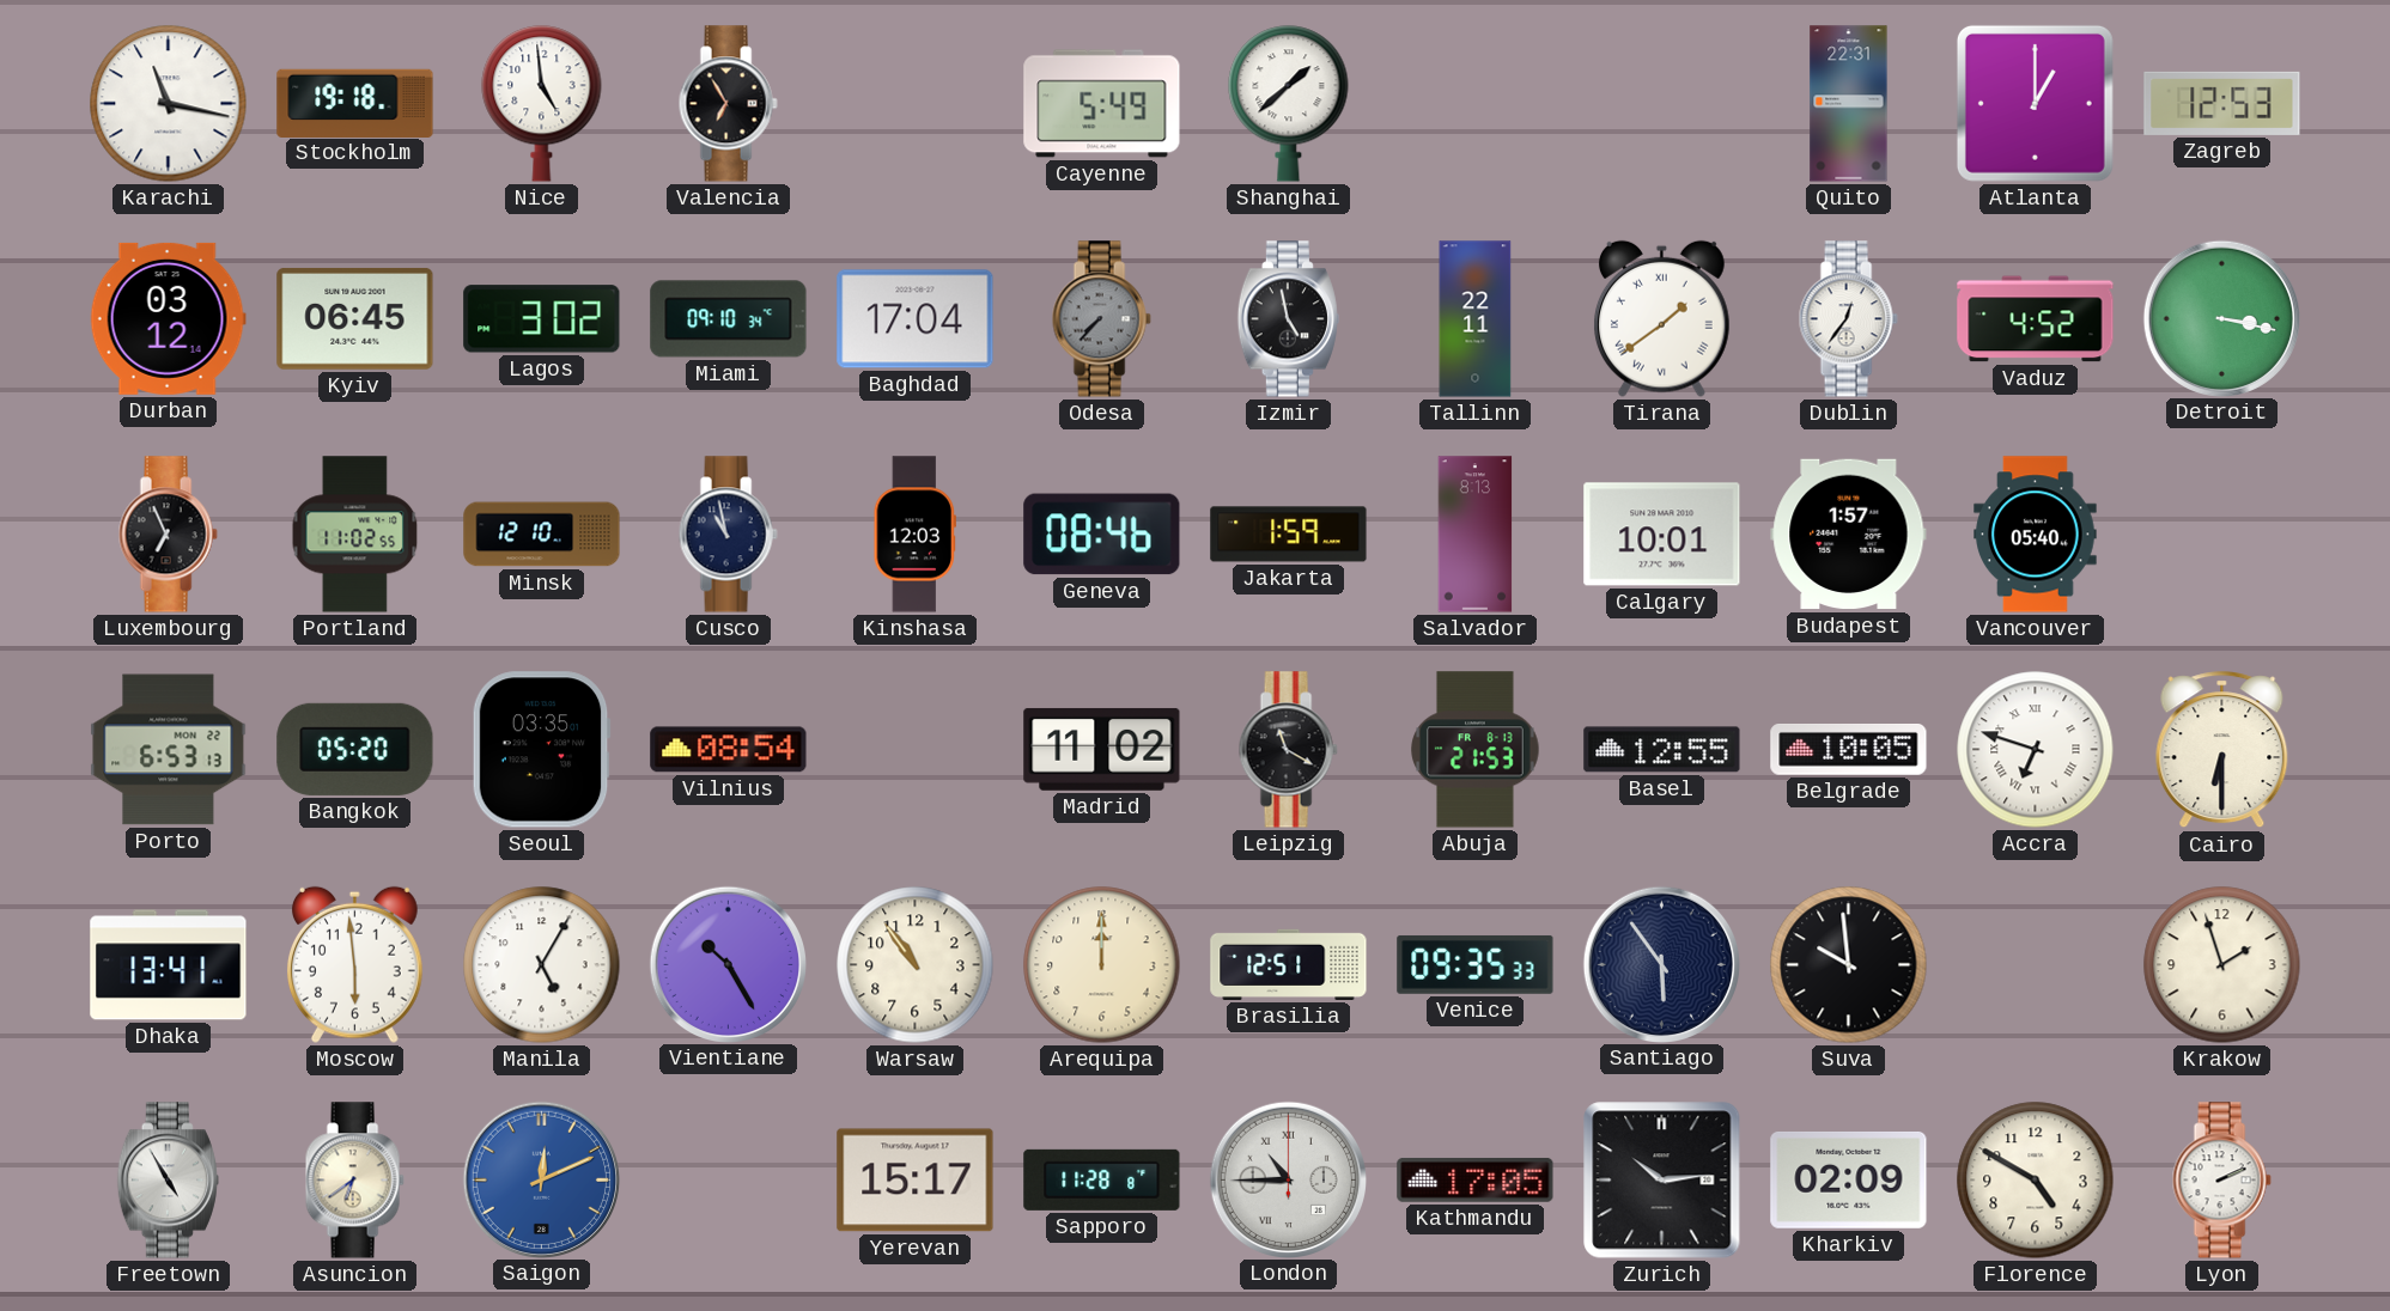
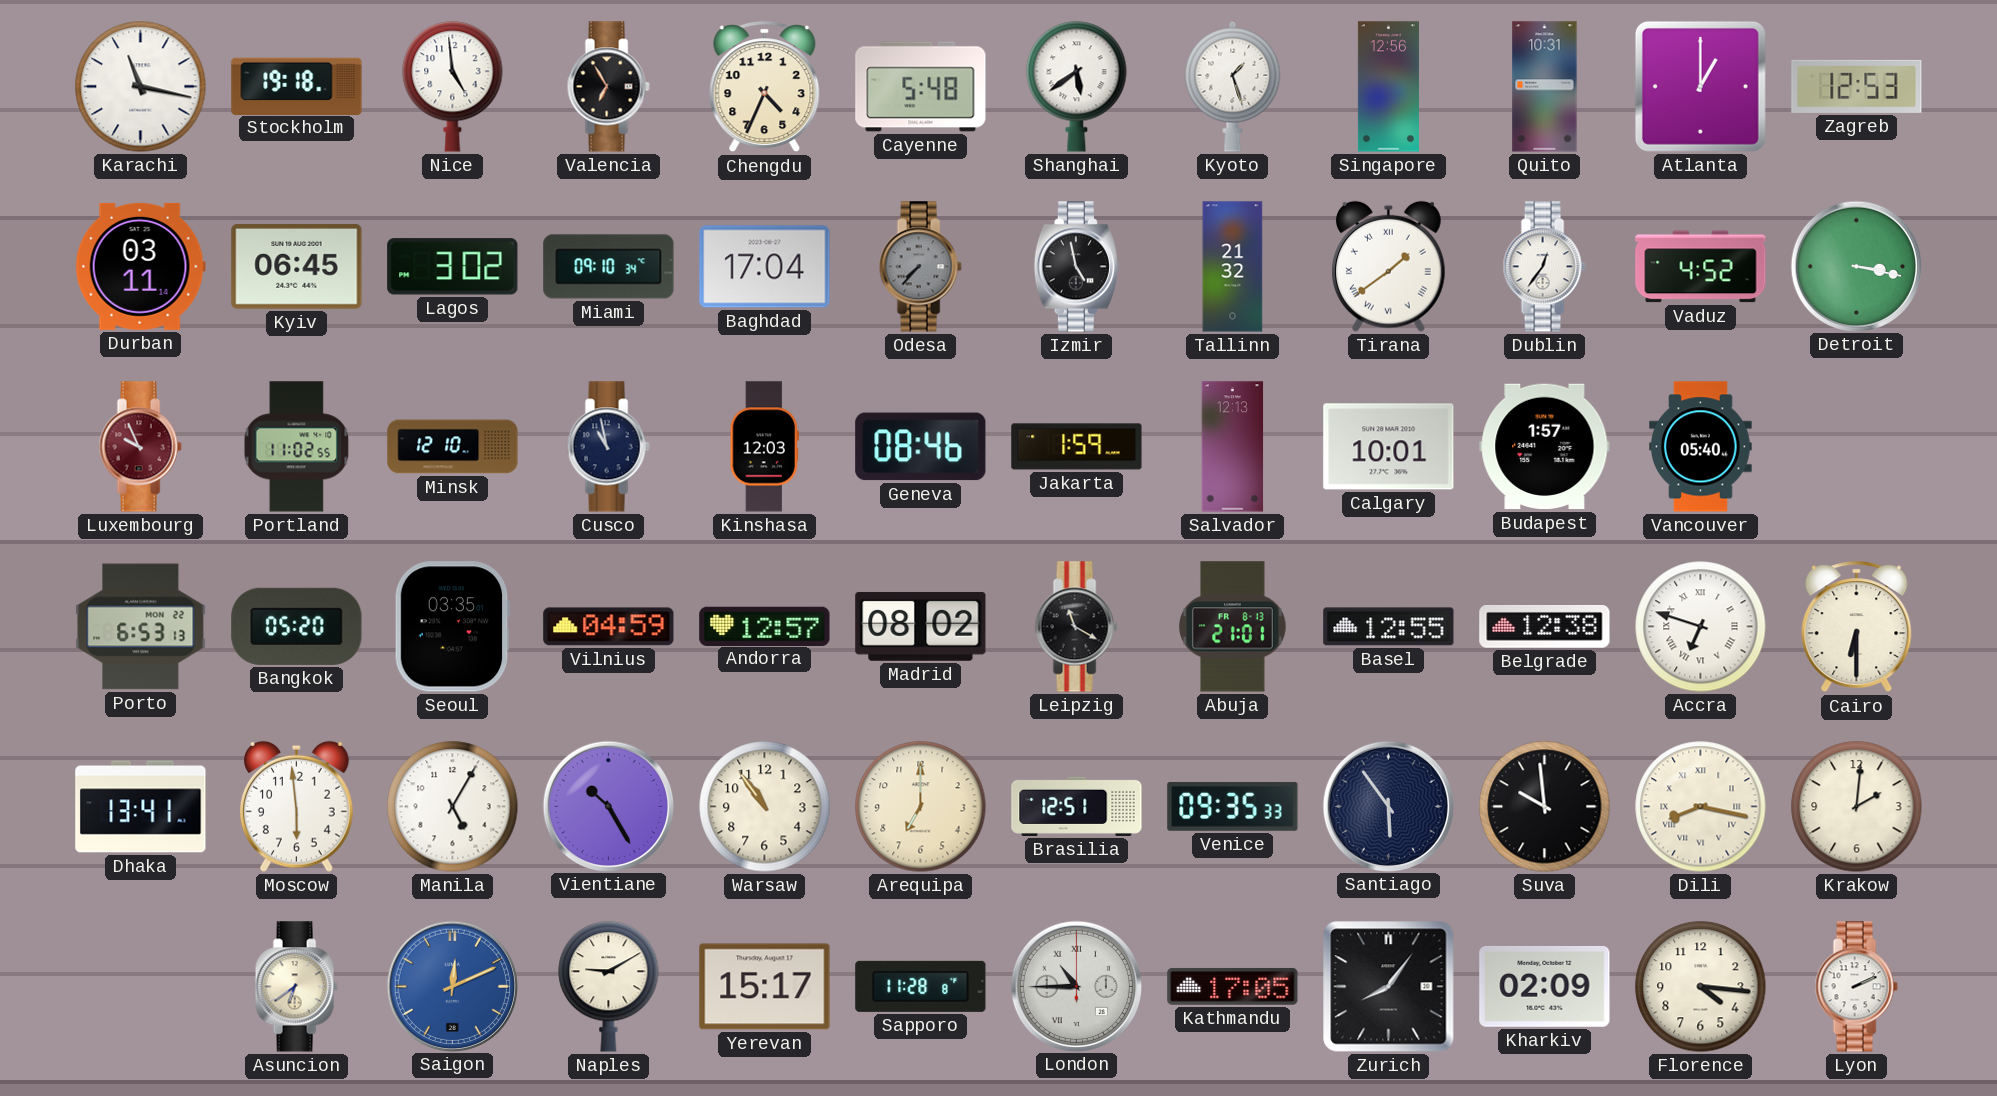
Chengdu: none -> 4:34
Cayenne: 5:49 -> 5:48
Shanghai: 1:38 -> 5:39
Kyoto: none -> 1:27
Singapore: none -> 12:56
Quito: 22:31 -> 10:31
Durban: 03:12 -> 03:11
Tallinn: 22:11 -> 21:32
Luxembourg: 6:56 -> 9:56
Luxembourg dial: black -> burgundy
Salvador: 8:13 -> 12:13
Vilnius: 08:54 -> 04:59
Andorra: none -> 12:57
Madrid: 11:02 -> 08:02
Abuja: 21:53 -> 21:01
Belgrade: 10:05 -> 12:38
Arequipa: 12:00 -> 7:00
Dili: none -> 8:17
Krakow: 1:57 -> 2:01
Freetown: 4:55 -> none
Naples: none -> 9:10
Zurich: 10:14 -> 8:06
Florence: 4:50 -> 4:16
